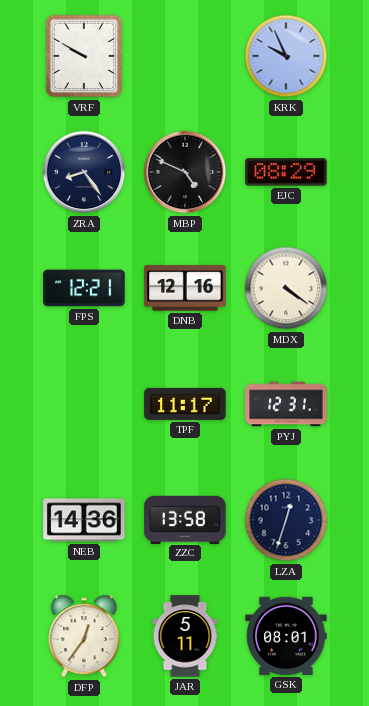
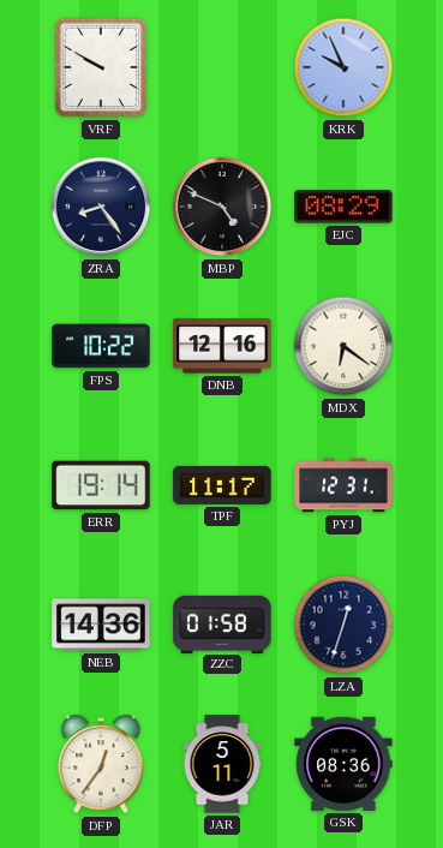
FPS: 12:21 -> 10:22
MDX: 4:21 -> 6:21
ERR: none -> 19:14
ZZC: 13:58 -> 01:58
GSK: 08:01 -> 08:36
